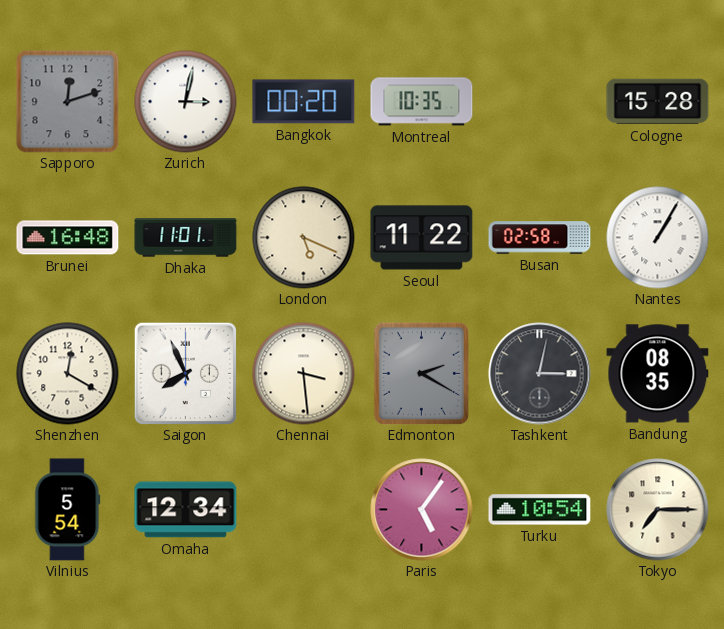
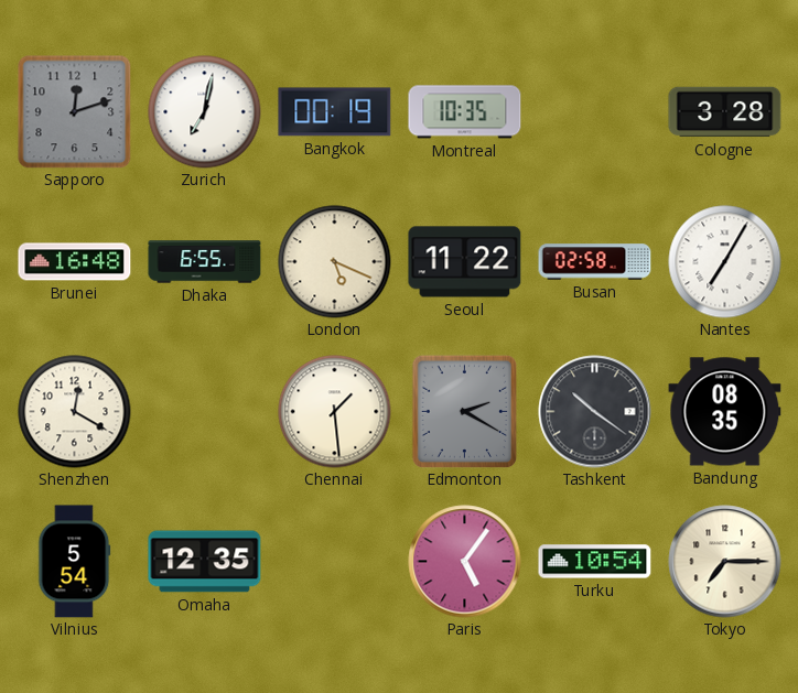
Zurich: 3:02 -> 7:02
Bangkok: 00:20 -> 00:19
Cologne: 15:28 -> 3:28
Dhaka: 11:01 -> 6:55
Nantes: 1:05 -> 7:05
Saigon: 7:56 -> none
Chennai: 3:29 -> 1:29
Tashkent: 3:02 -> 10:21
Omaha: 12:34 -> 12:35
